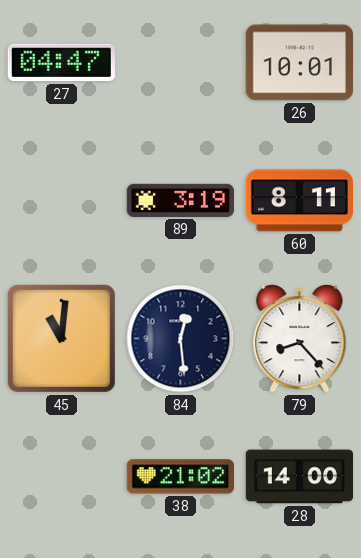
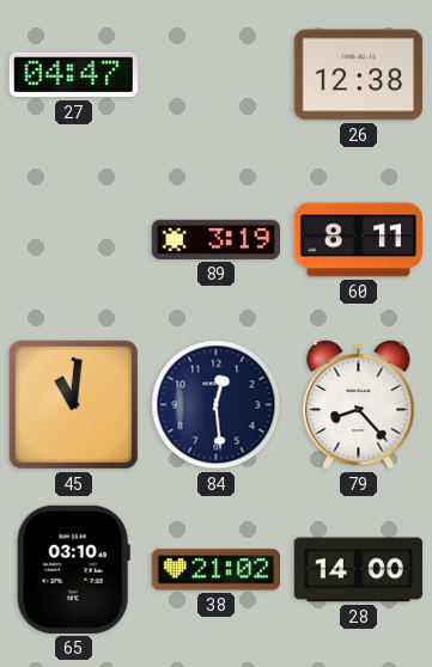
26: 10:01 -> 12:38
65: none -> 03:10
